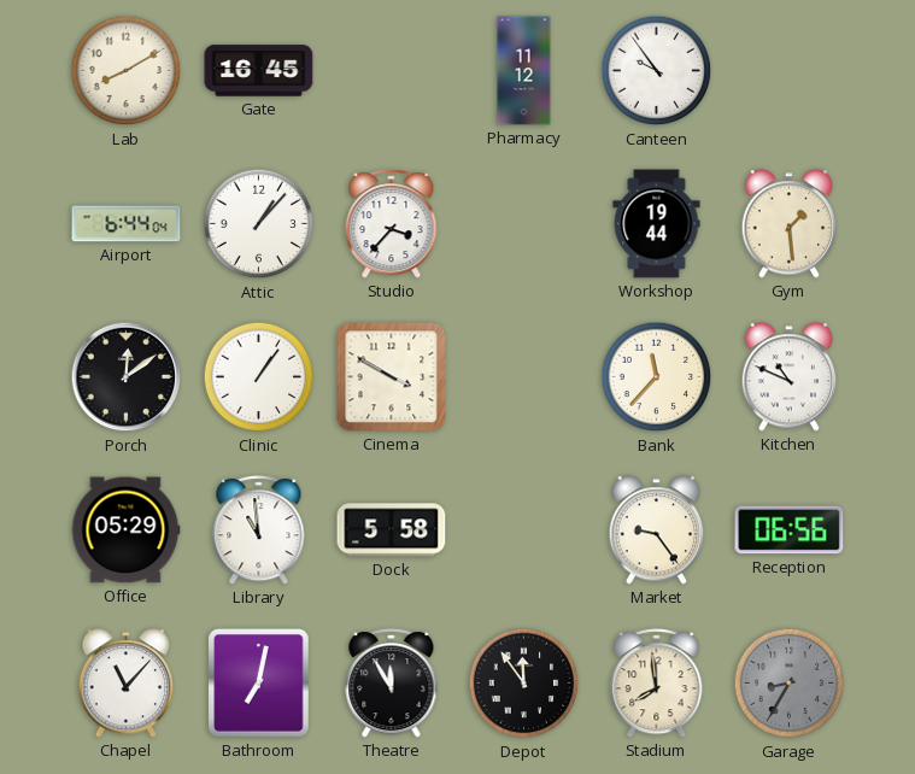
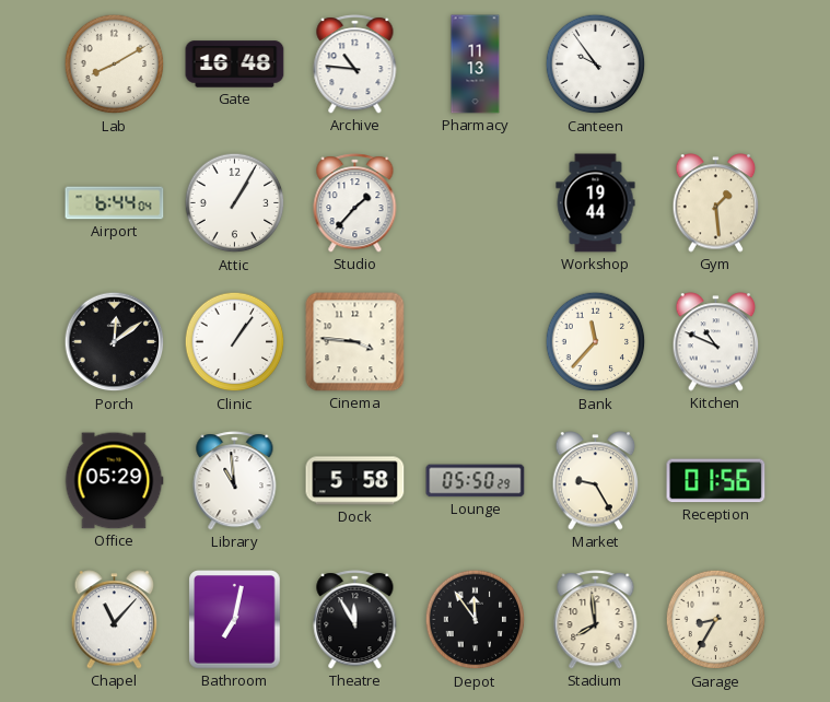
Gate: 16:45 -> 16:48
Archive: none -> 10:46
Pharmacy: 11:12 -> 11:13
Attic: 1:07 -> 1:05
Studio: 3:37 -> 1:37
Cinema: 3:50 -> 3:46
Lounge: none -> 05:50
Market: 9:24 -> 9:25
Reception: 06:56 -> 01:56
Garage dial: grey -> cream
